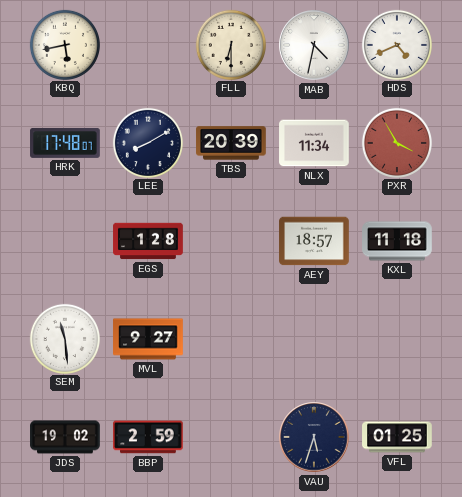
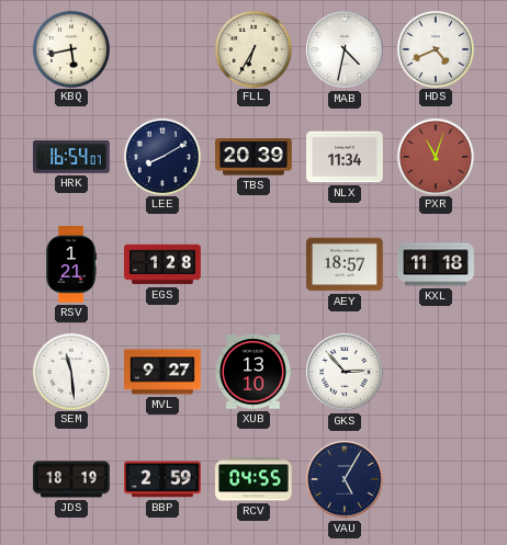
FLL: 6:30 -> 6:35
HRK: 17:48 -> 16:54
PXR: 3:55 -> 11:03
RSV: none -> 1:21
XUB: none -> 13:10
GKS: none -> 2:53
JDS: 19:02 -> 18:19
RCV: none -> 04:55
VAU: 5:33 -> 5:05
VFL: 01:25 -> none
